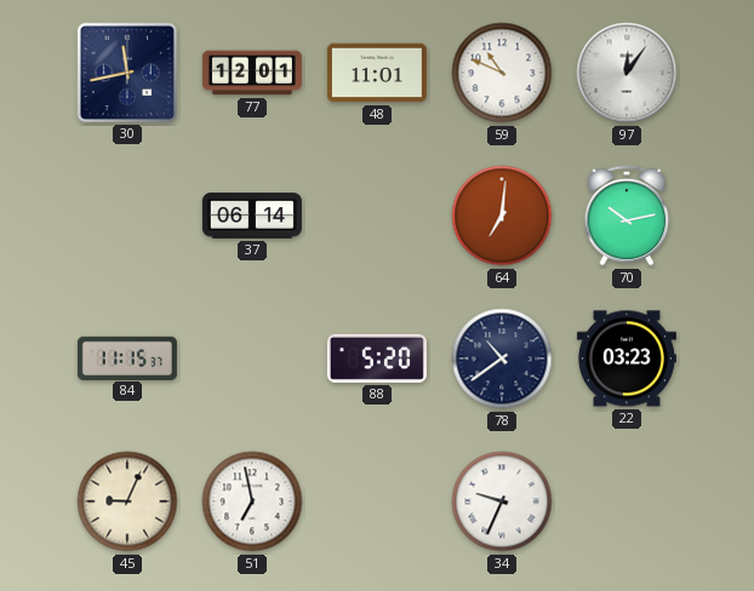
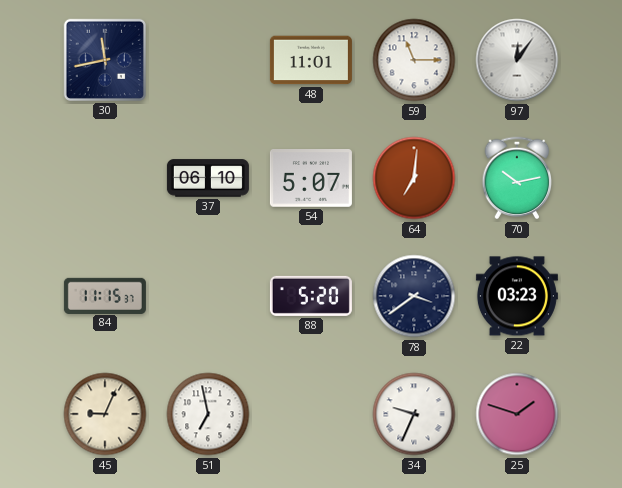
77: 12:01 -> none
59: 10:49 -> 11:15
37: 06:14 -> 06:10
54: none -> 5:07
78: 10:39 -> 3:39
25: none -> 1:48
